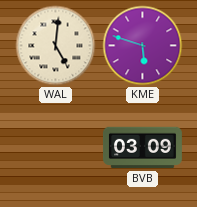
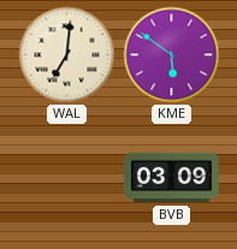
WAL: 5:01 -> 7:01
KME: 5:48 -> 5:51
